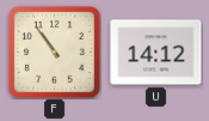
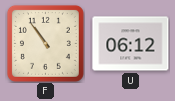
U: 14:12 -> 06:12
